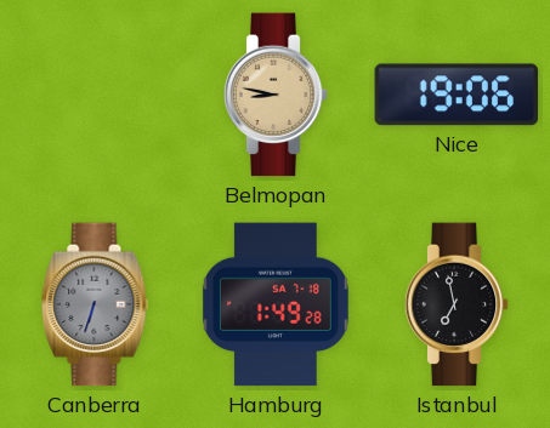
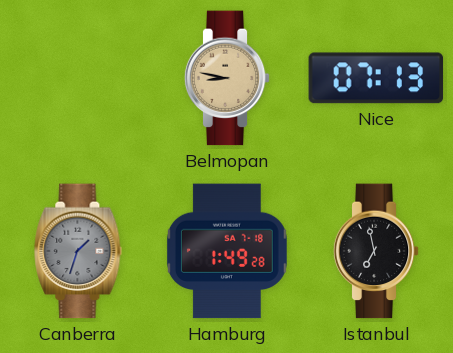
Nice: 19:06 -> 07:13
Canberra: 6:33 -> 1:33
